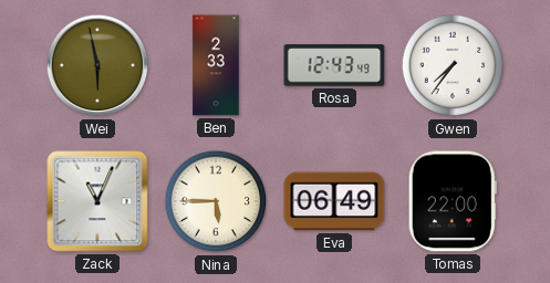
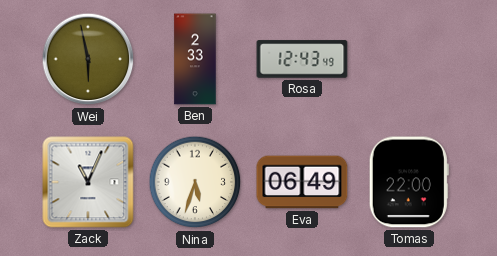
Gwen: 7:36 -> none
Nina: 5:45 -> 5:33
